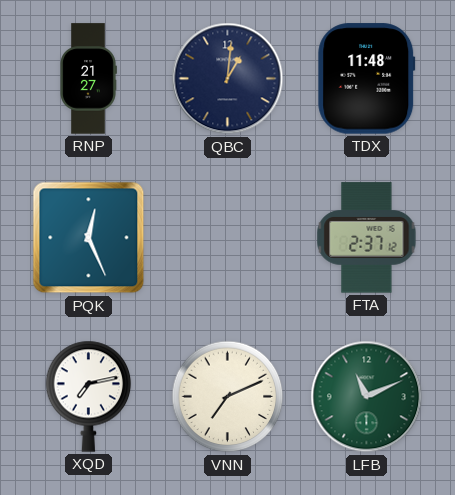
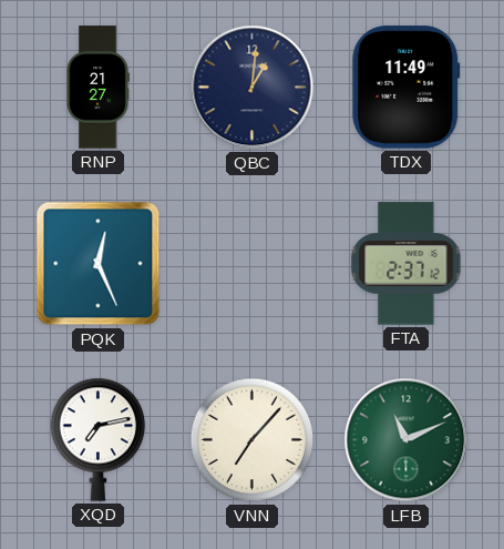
TDX: 11:48 -> 11:49
VNN: 7:11 -> 7:07
